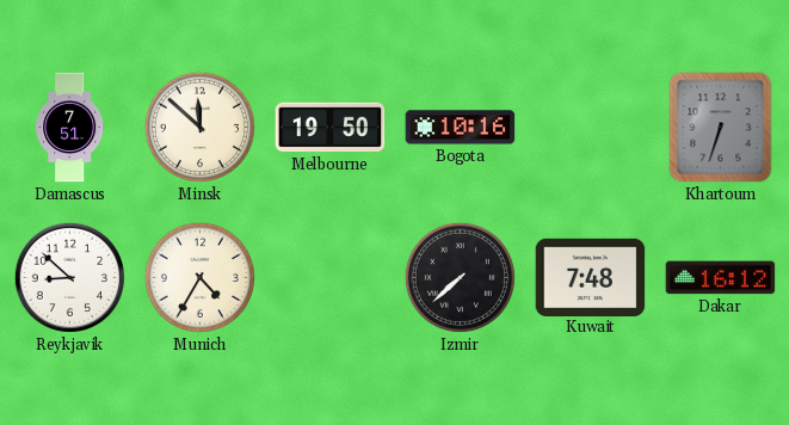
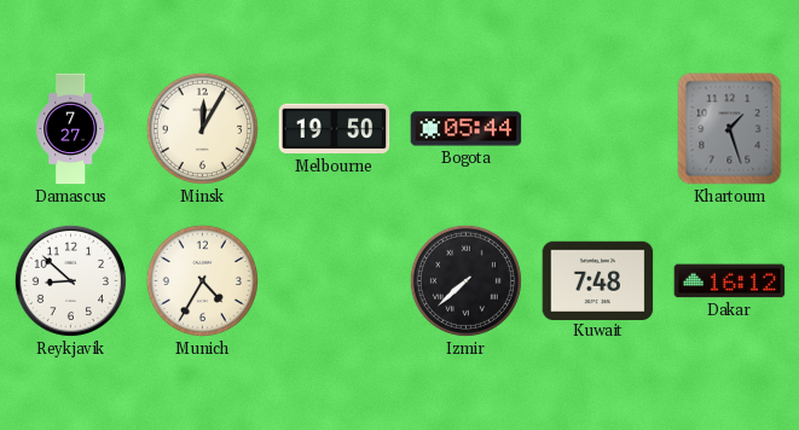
Damascus: 7:51 -> 7:27
Minsk: 11:52 -> 12:05
Bogota: 10:16 -> 05:44
Khartoum: 6:33 -> 1:27
